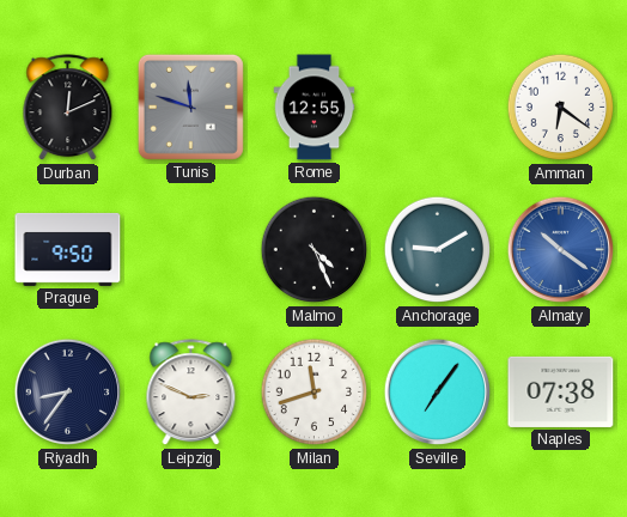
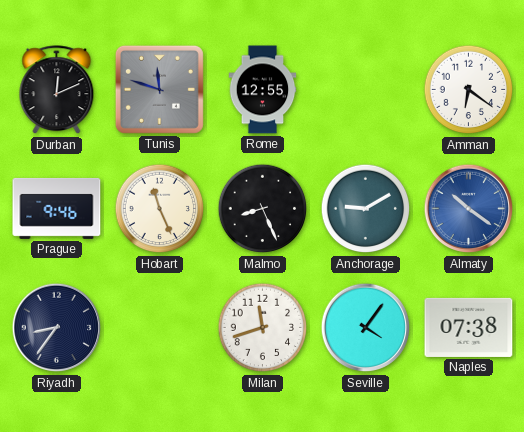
Prague: 9:50 -> 9:46
Hobart: none -> 11:26
Malmo: 4:26 -> 8:26
Leipzig: 2:49 -> none
Seville: 7:06 -> 4:06
